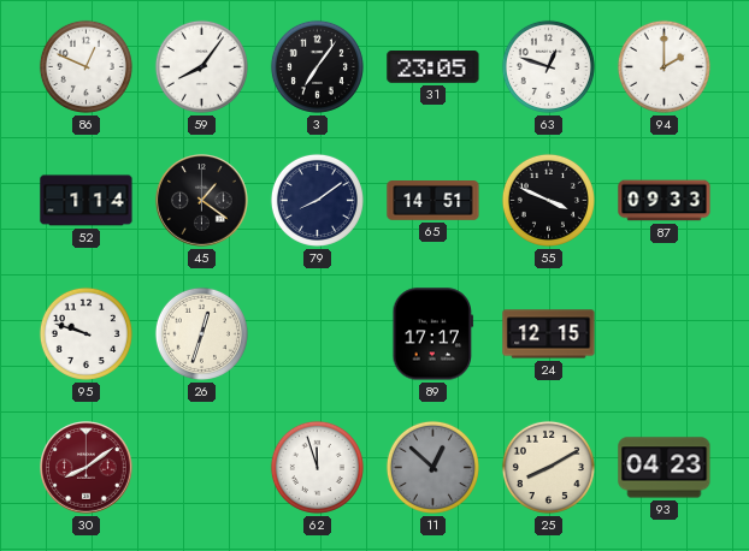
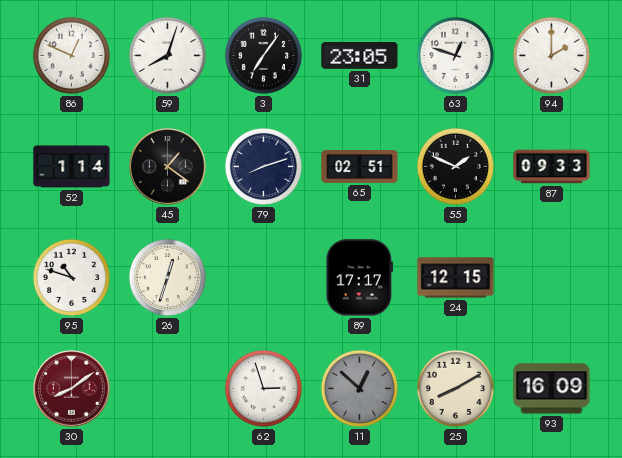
59: 8:06 -> 8:03
79: 8:09 -> 8:12
65: 14:51 -> 02:51
55: 3:49 -> 1:49
95: 9:48 -> 10:48
62: 11:57 -> 2:57
93: 04:23 -> 16:09
